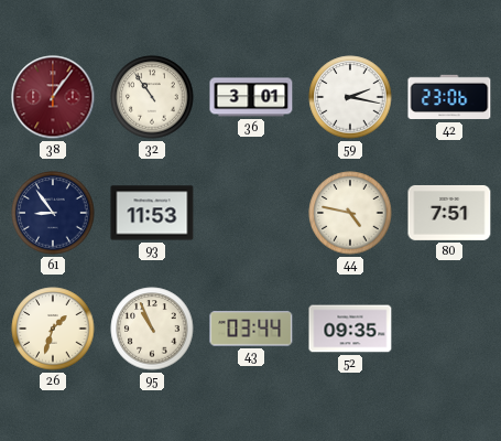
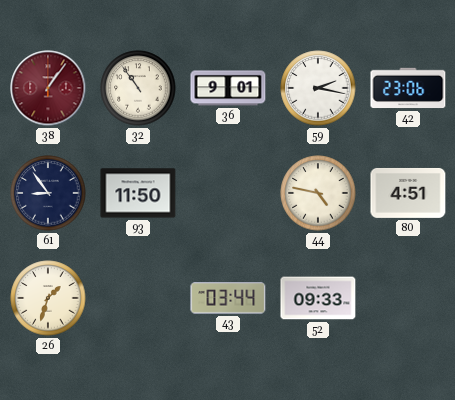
36: 3:01 -> 9:01
93: 11:53 -> 11:50
80: 7:51 -> 4:51
95: 10:56 -> none
52: 09:35 -> 09:33
